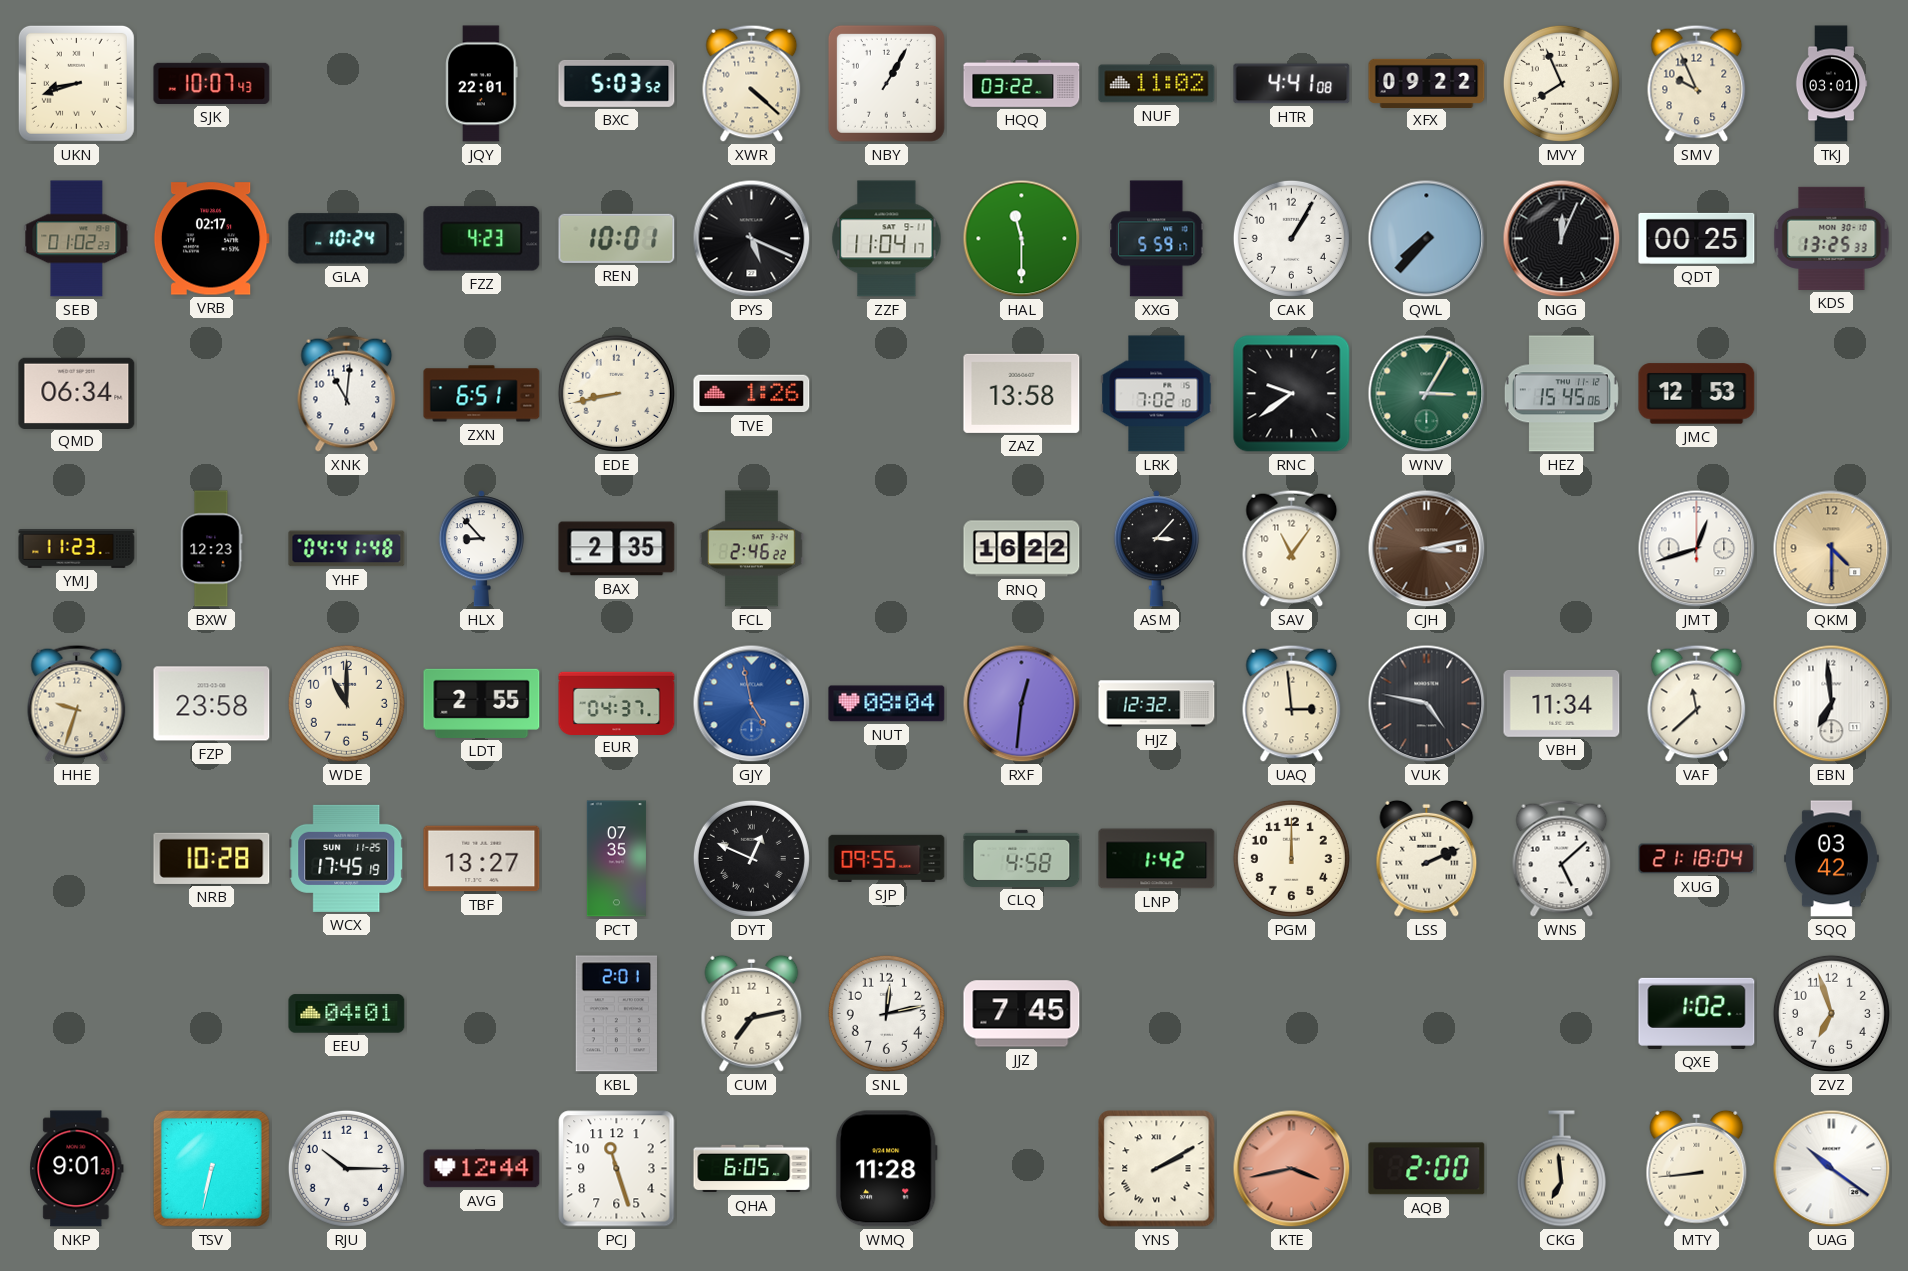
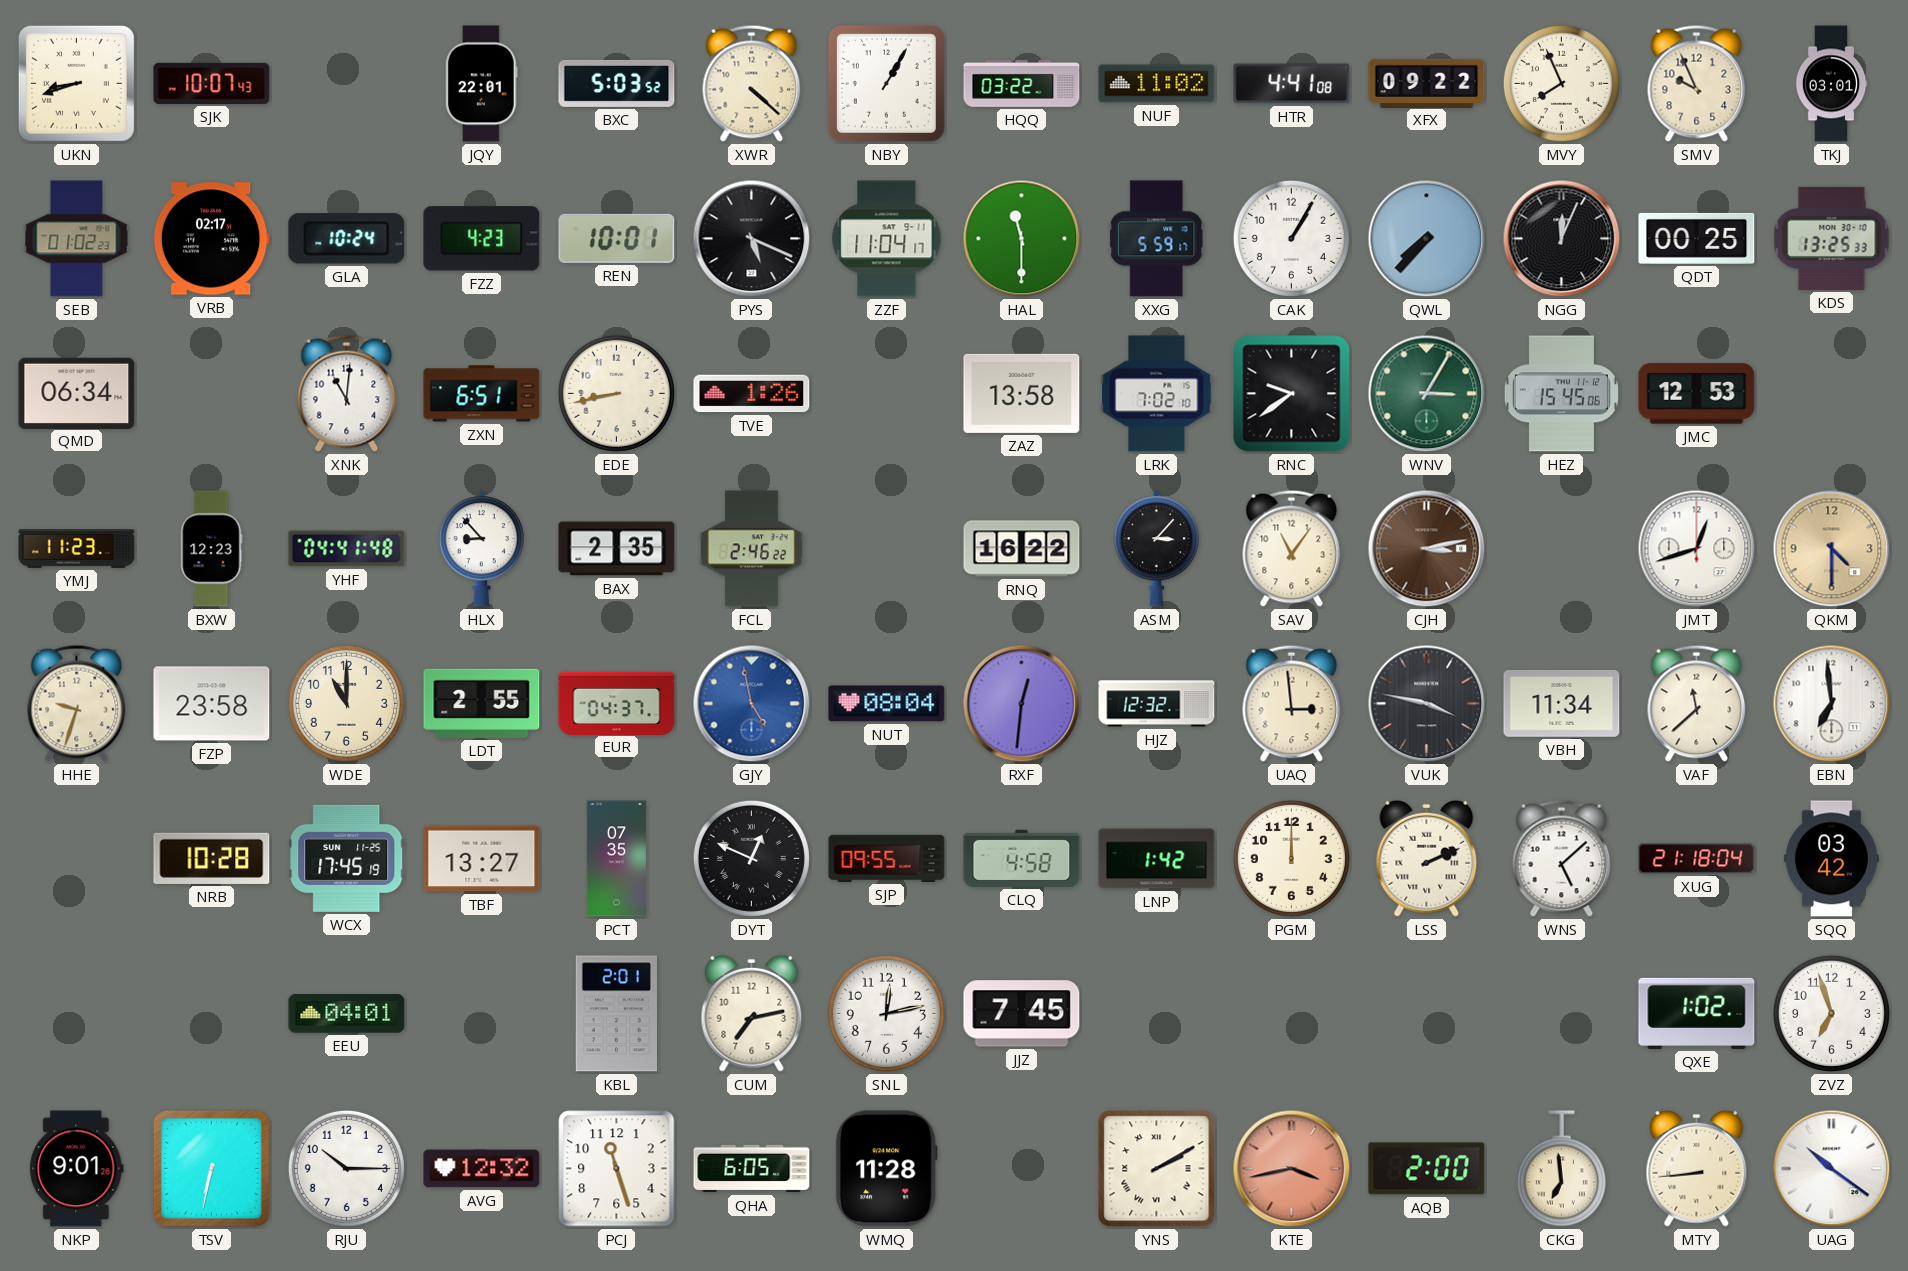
VUK: 4:47 -> 3:47
AVG: 12:44 -> 12:32
